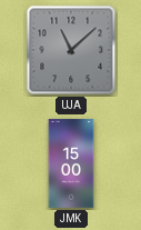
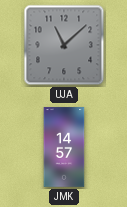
JMK: 15:00 -> 14:57
